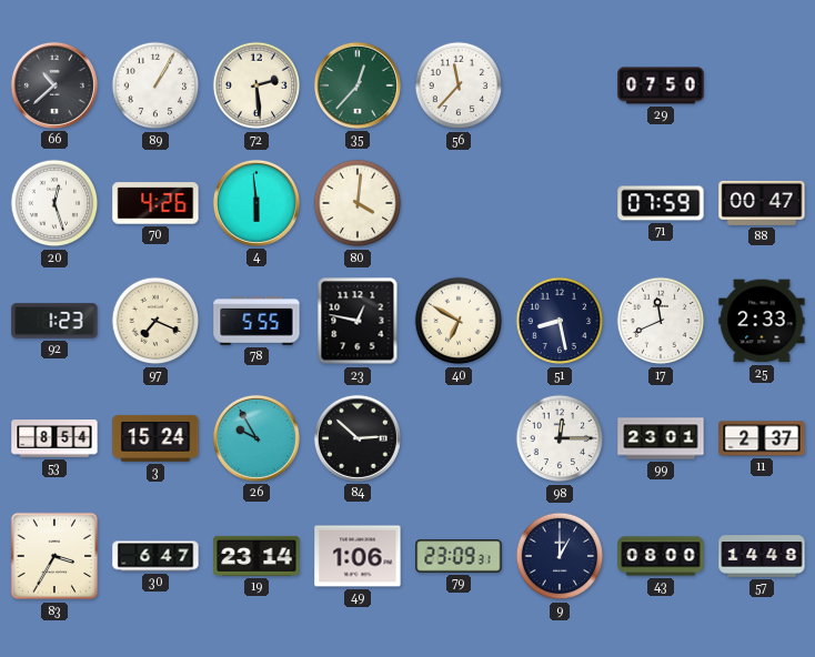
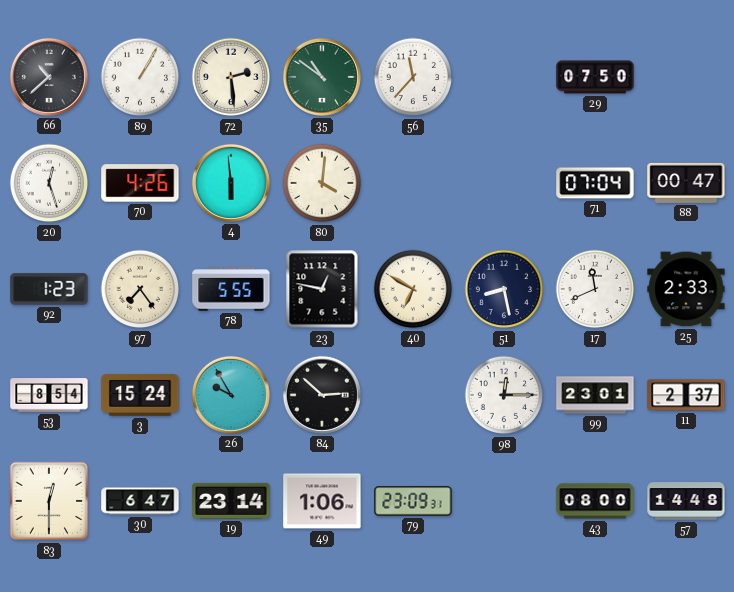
35: 12:37 -> 10:51
71: 07:59 -> 07:04
97: 7:19 -> 7:24
83: 3:35 -> 12:30
9: 1:00 -> none
